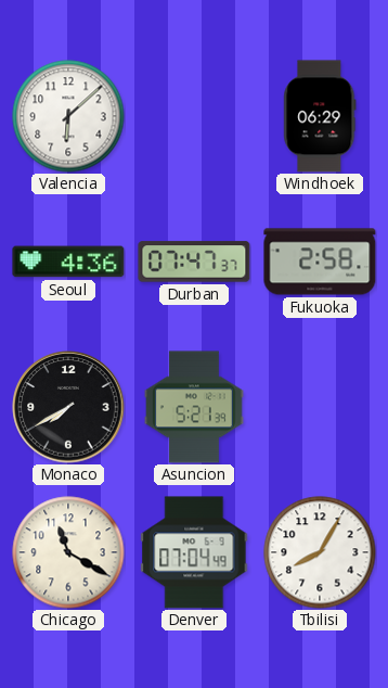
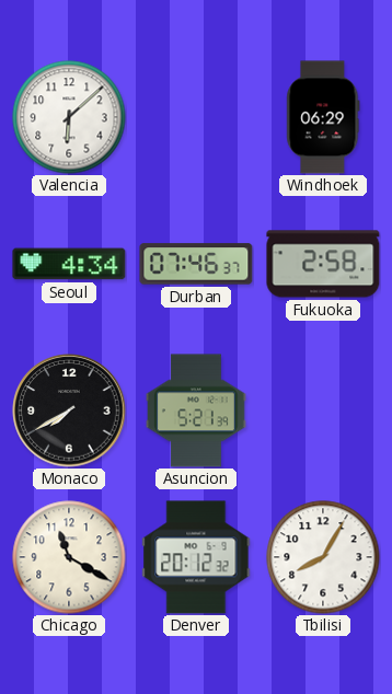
Seoul: 4:36 -> 4:34
Durban: 07:47 -> 07:46
Denver: 07:04 -> 20:12
